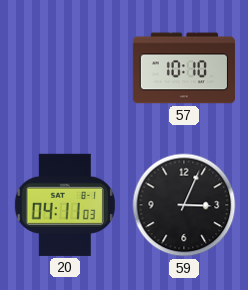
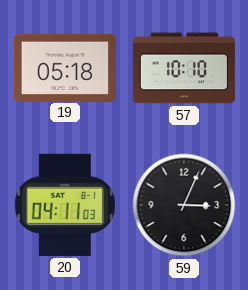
19: none -> 05:18
